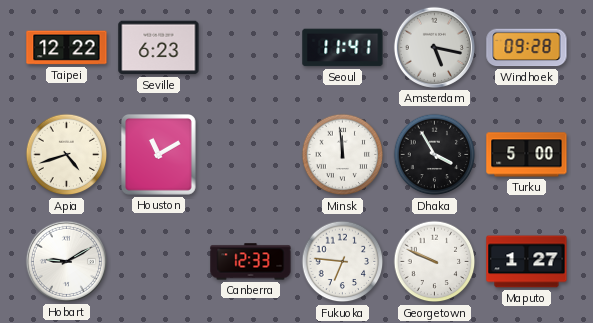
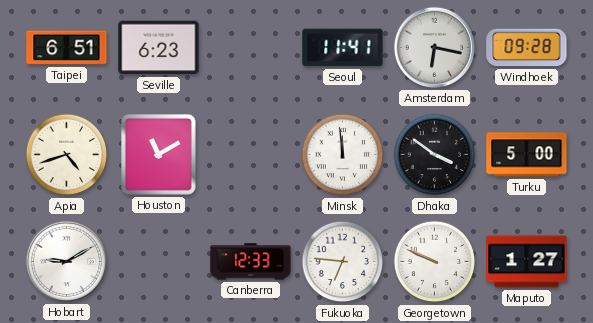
Taipei: 12:22 -> 6:51
Amsterdam: 5:17 -> 6:17
Dhaka: 3:55 -> 3:51
